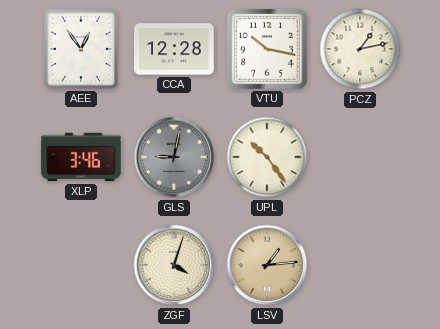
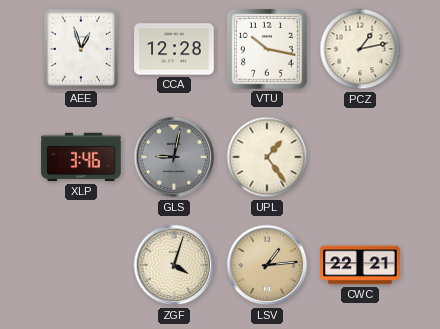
AEE: 12:54 -> 12:57
UPL: 10:24 -> 1:24
CWC: none -> 22:21
